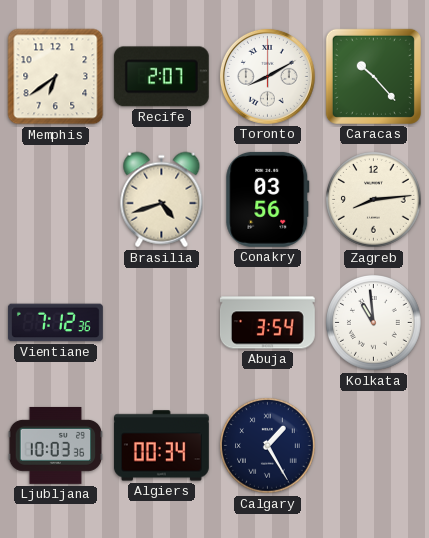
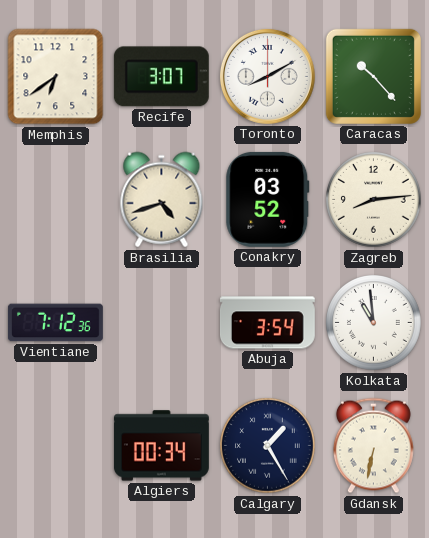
Recife: 2:07 -> 3:07
Conakry: 03:56 -> 03:52
Ljubljana: 10:03 -> none
Gdansk: none -> 6:32
